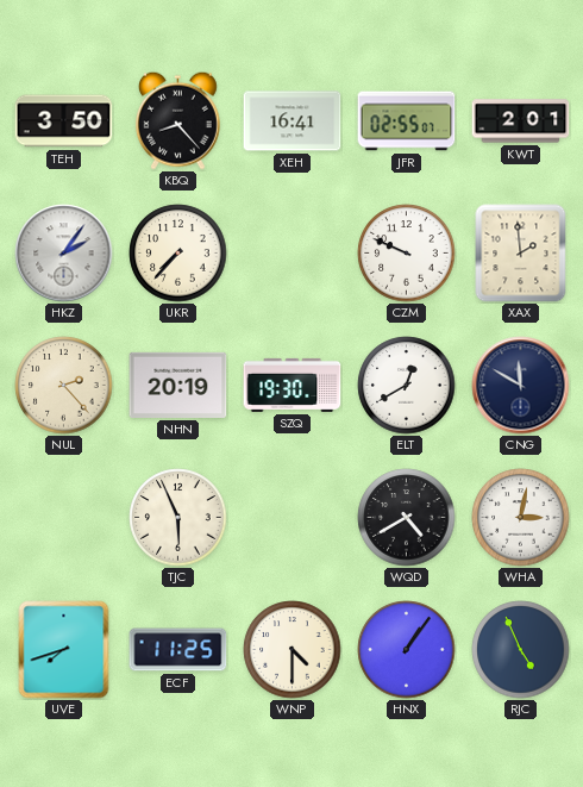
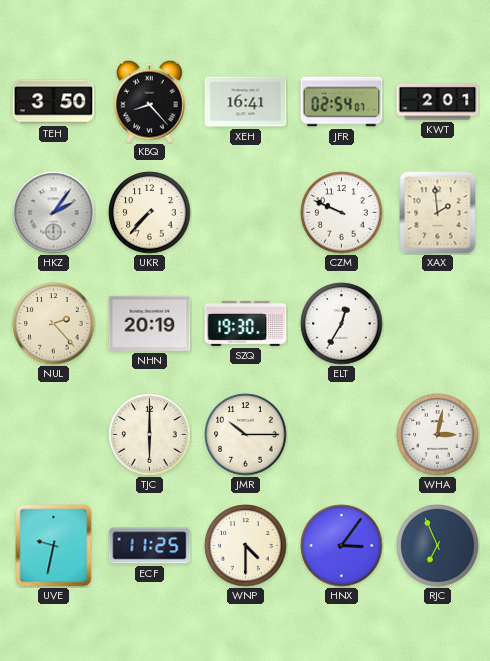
JFR: 02:55 -> 02:54
ELT: 12:40 -> 12:35
CNG: 11:50 -> none
TJC: 5:56 -> 6:00
JMR: none -> 10:15
WQD: 4:40 -> none
UVE: 7:42 -> 9:32
HNX: 1:06 -> 3:06
RJC: 4:56 -> 6:56
